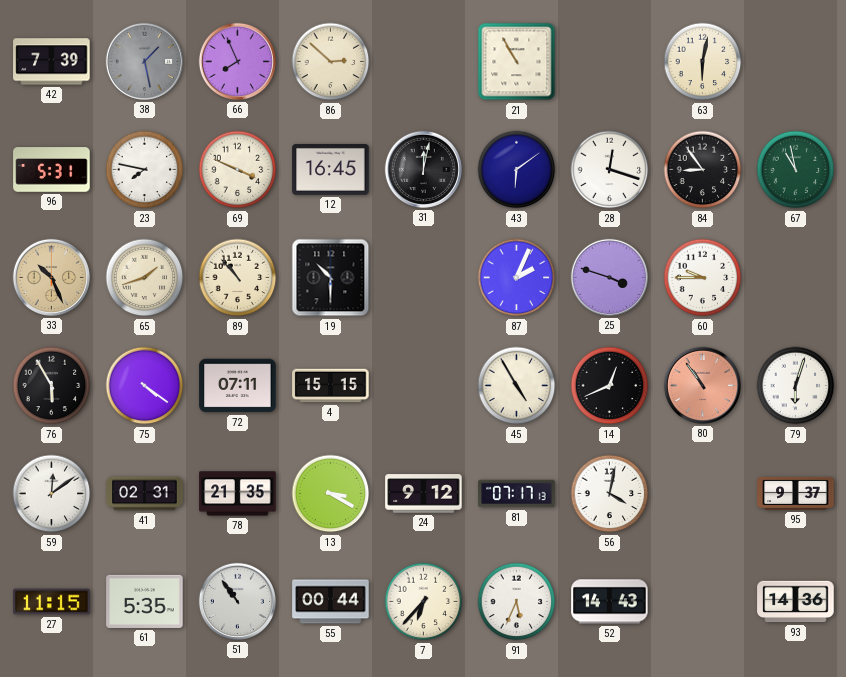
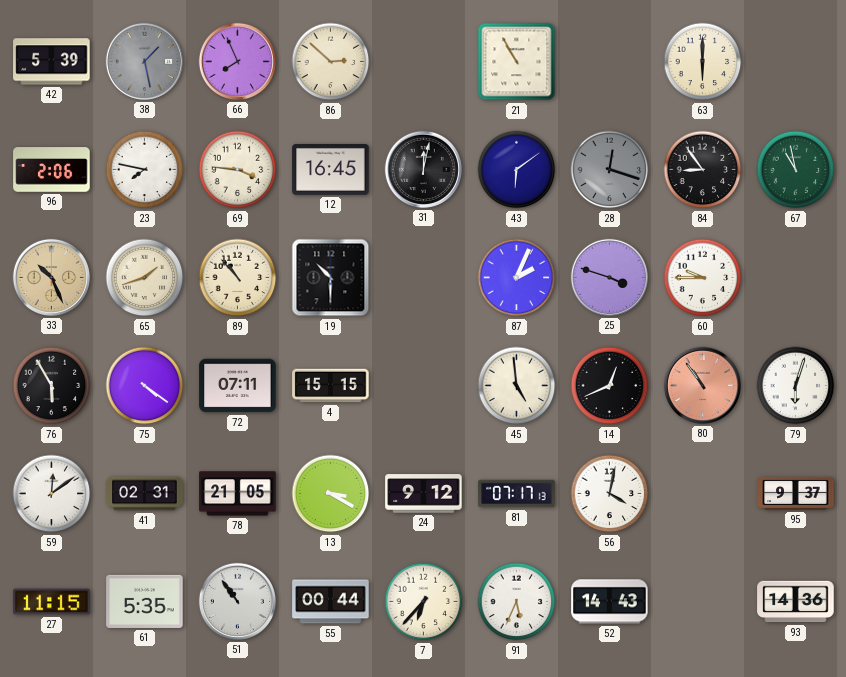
42: 7:39 -> 5:39
63: 6:02 -> 6:00
96: 5:31 -> 2:06
69: 3:49 -> 3:46
28 dial: white -> grey
45: 4:55 -> 4:59
78: 21:35 -> 21:05
